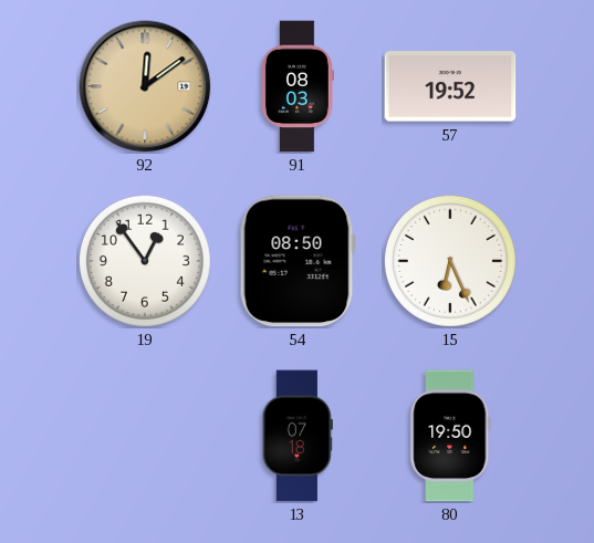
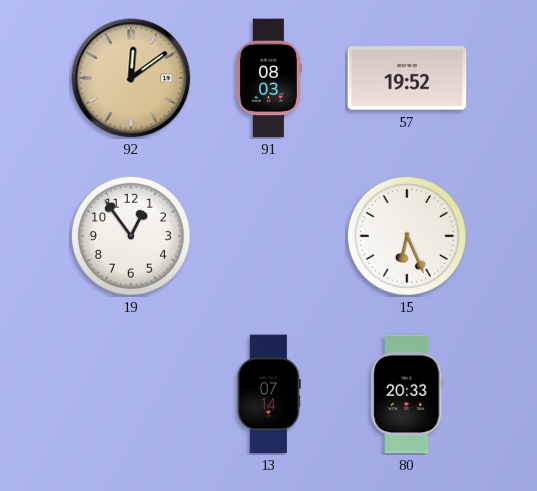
54: 08:50 -> none
13: 07:18 -> 07:14
80: 19:50 -> 20:33
